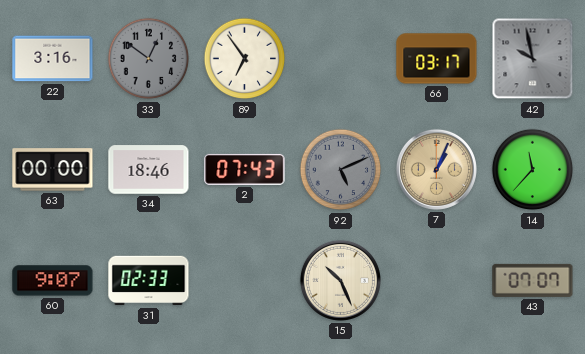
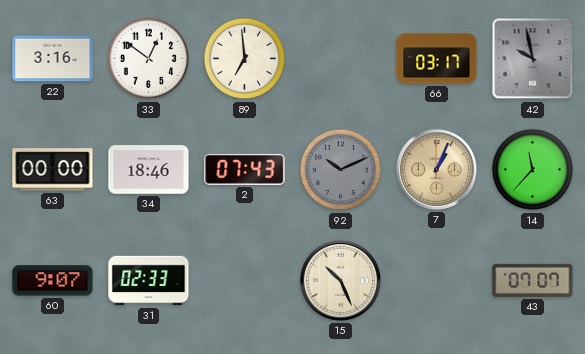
33 dial: grey -> white
89: 6:54 -> 6:59
92: 5:11 -> 10:11
